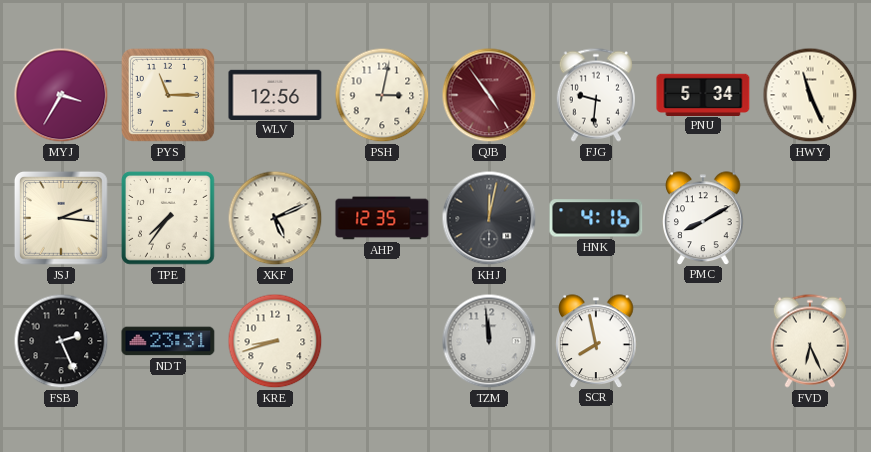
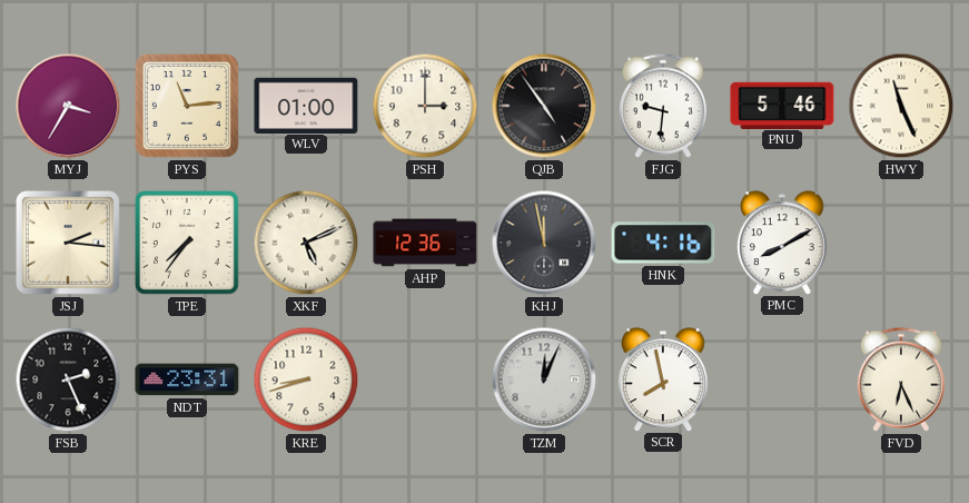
PYS: 11:15 -> 11:14
WLV: 12:56 -> 01:00
PSH: 3:02 -> 3:00
QJB dial: burgundy -> black
PNU: 5:34 -> 5:46
AHP: 12:35 -> 12:36
KHJ: 12:02 -> 11:58
TZM: 11:59 -> 12:04
